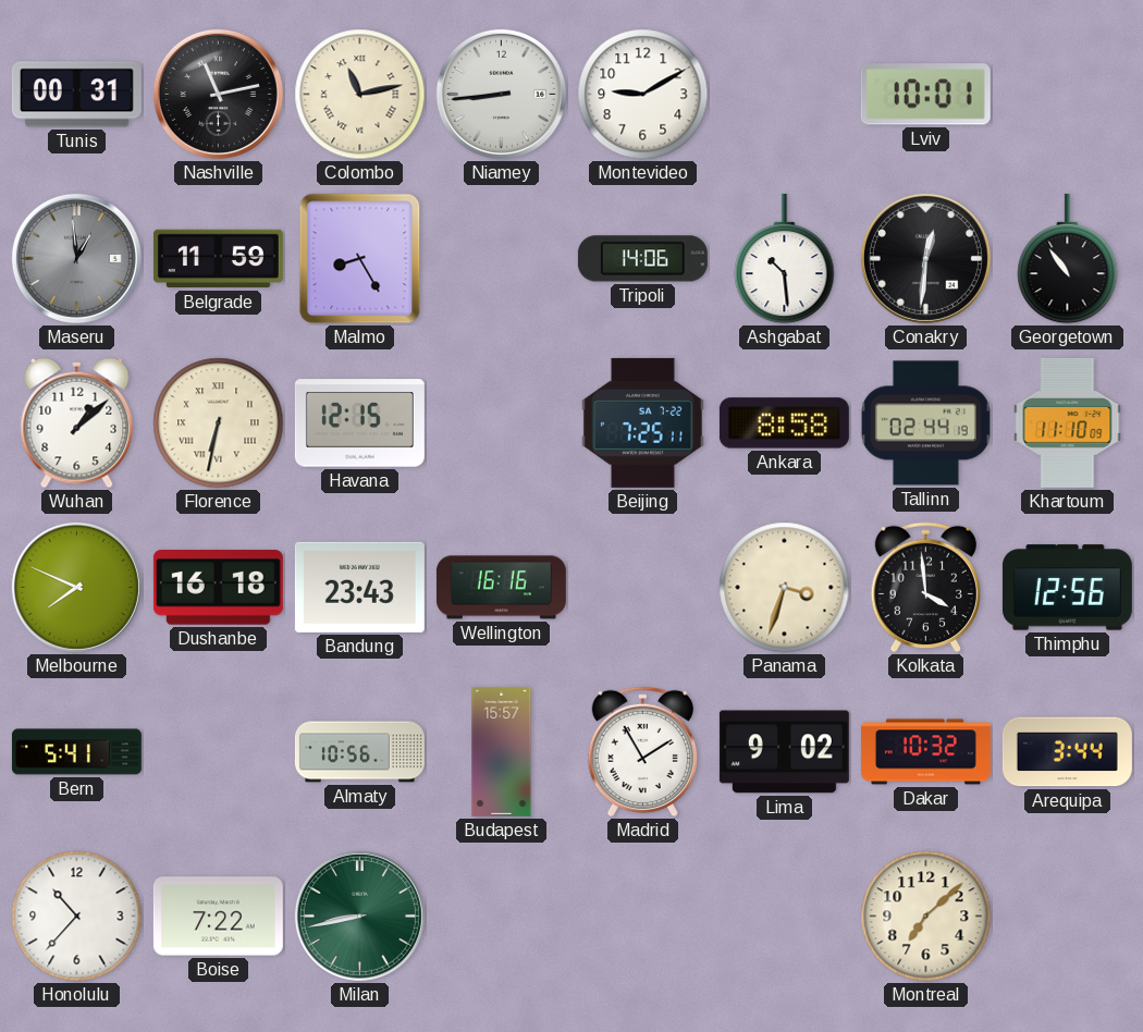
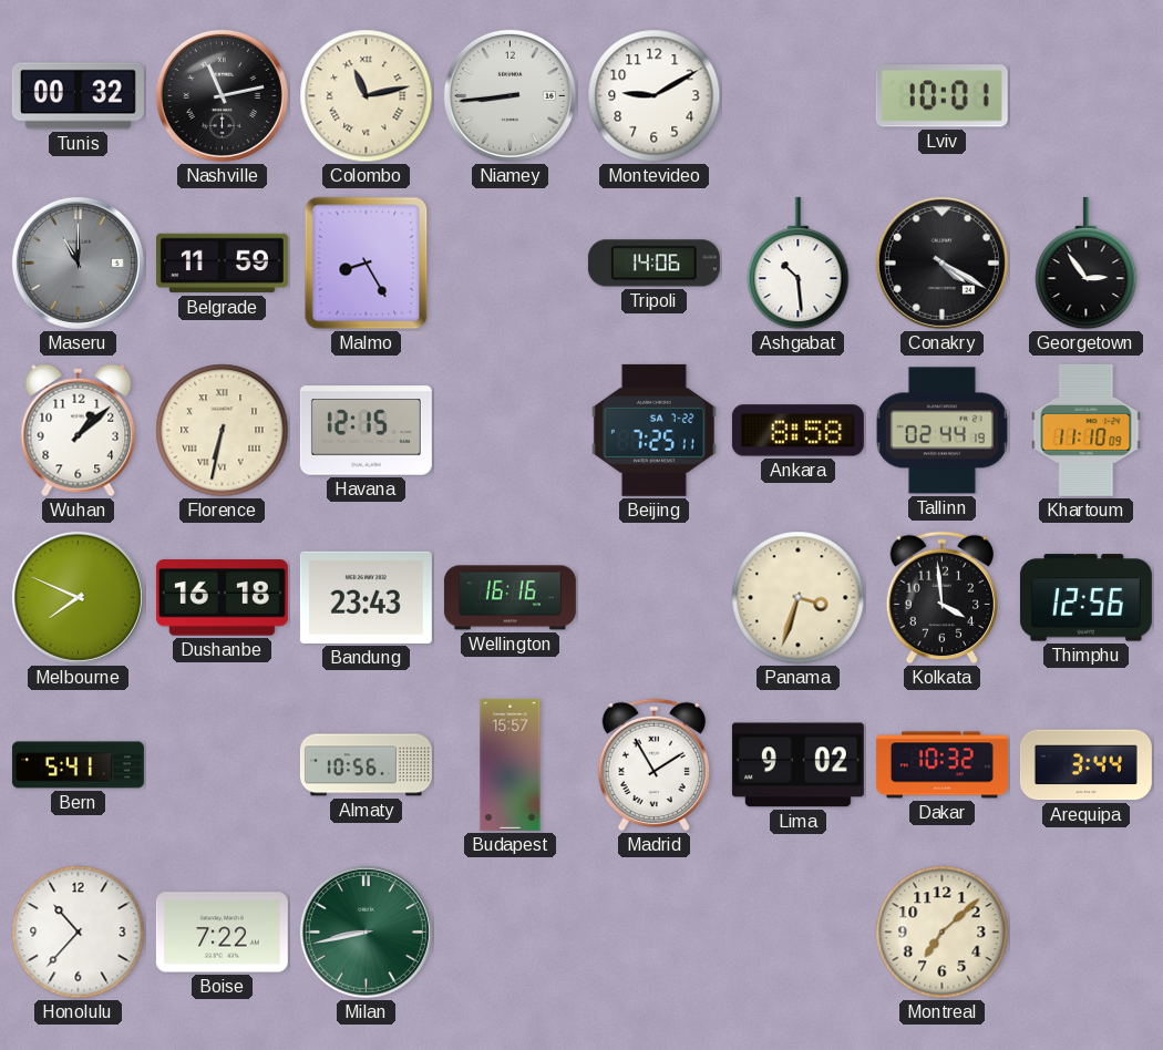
Tunis: 00:31 -> 00:32
Maseru: 12:59 -> 11:00
Conakry: 12:31 -> 4:20
Georgetown: 10:54 -> 2:54
